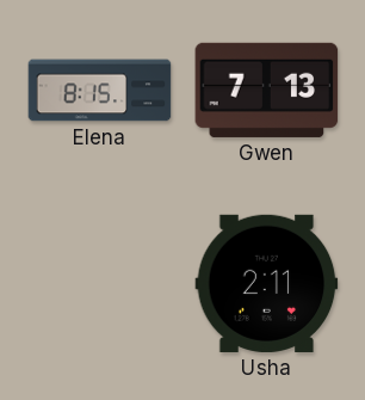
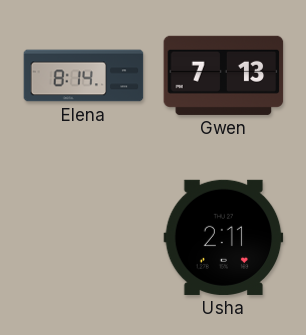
Elena: 8:15 -> 8:14
